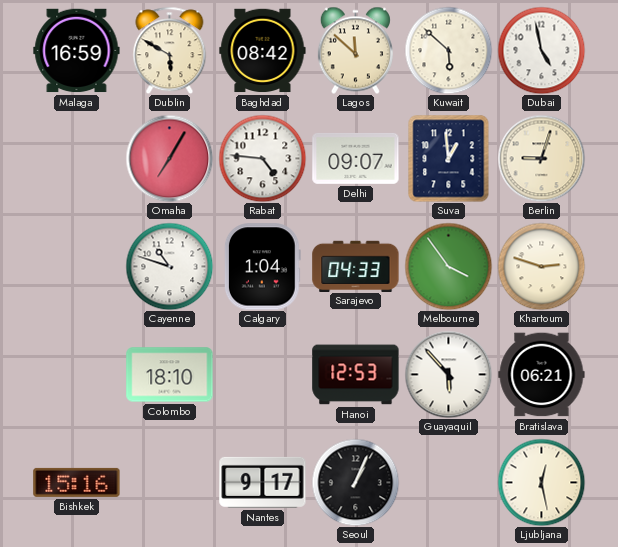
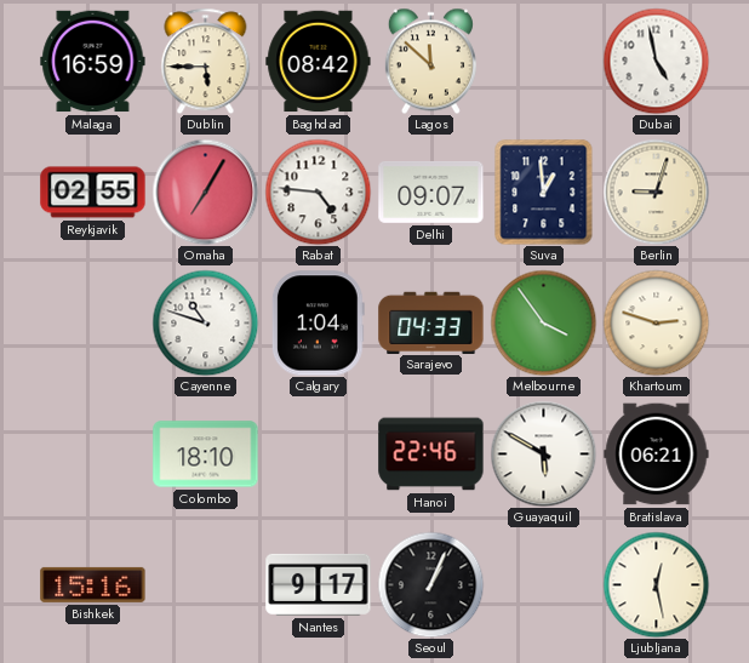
Dublin: 5:50 -> 5:45
Kuwait: 5:52 -> none
Reykjavik: none -> 02:55
Hanoi: 12:53 -> 22:46
Guayaquil: 5:53 -> 5:50
